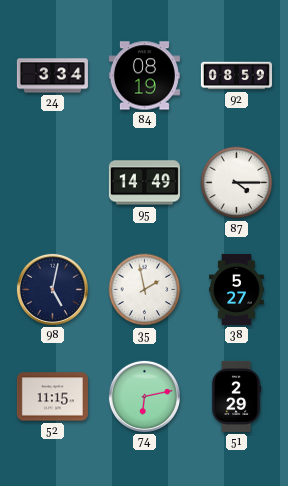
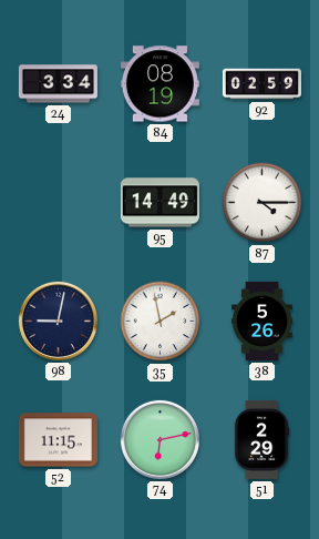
92: 08:59 -> 02:59
98: 5:02 -> 9:02
38: 5:27 -> 5:26
